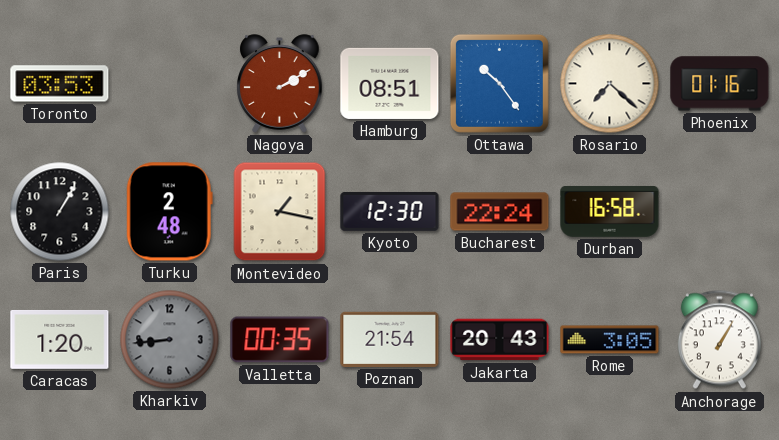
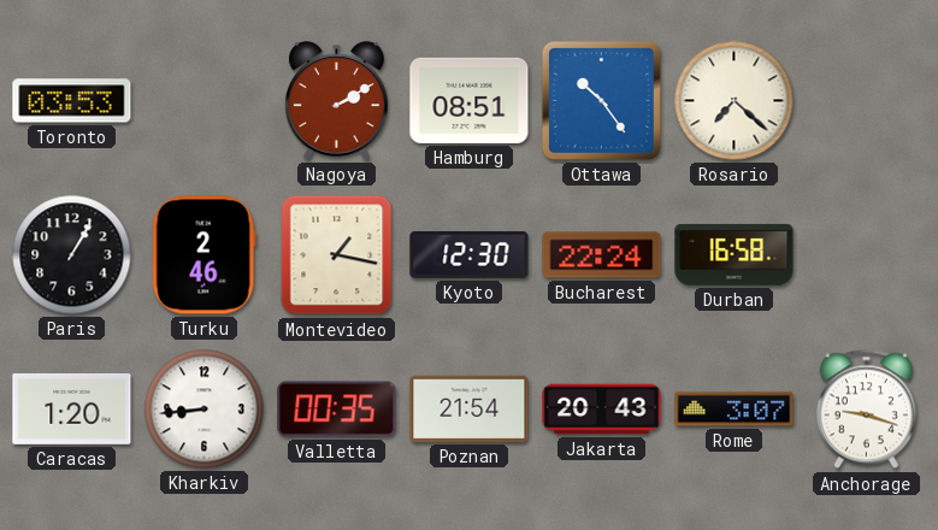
Phoenix: 01:16 -> none
Turku: 2:48 -> 2:46
Kharkiv dial: grey -> white
Rome: 3:05 -> 3:07
Anchorage: 1:05 -> 9:18
